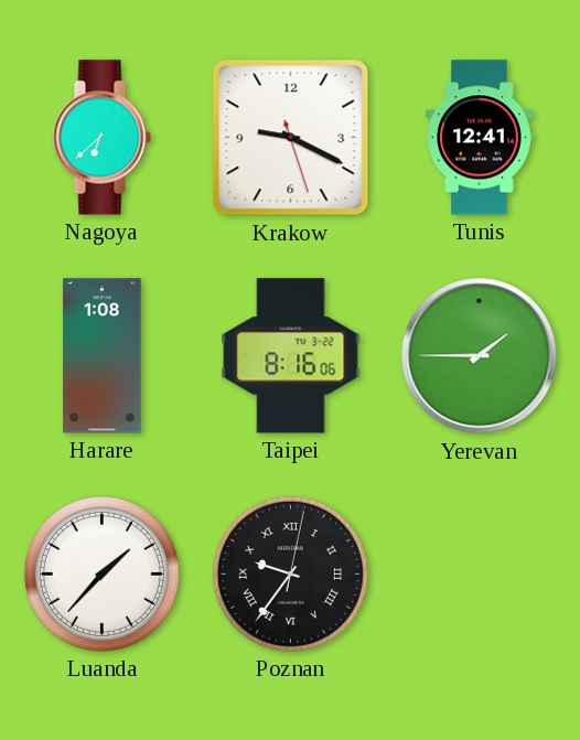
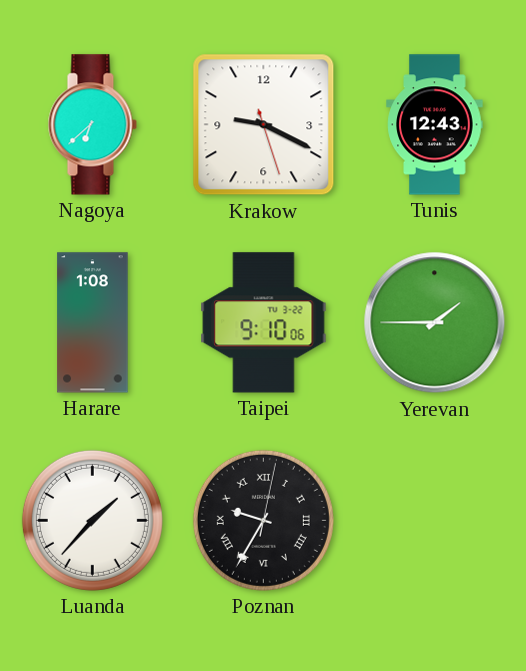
Tunis: 12:41 -> 12:43
Taipei: 8:16 -> 9:10
Poznan: 9:36 -> 9:35
